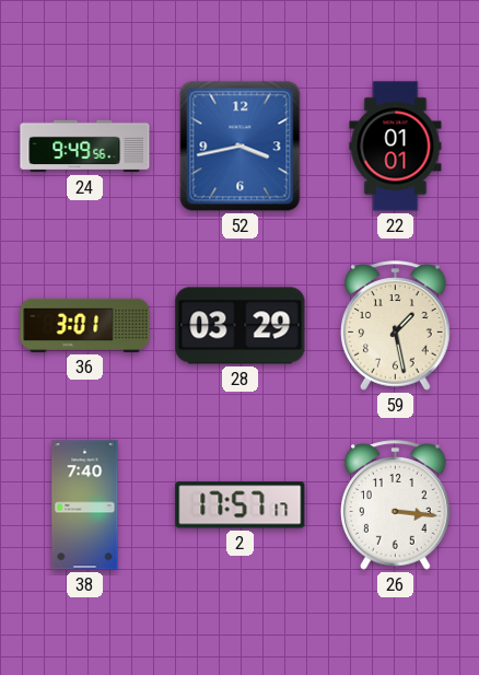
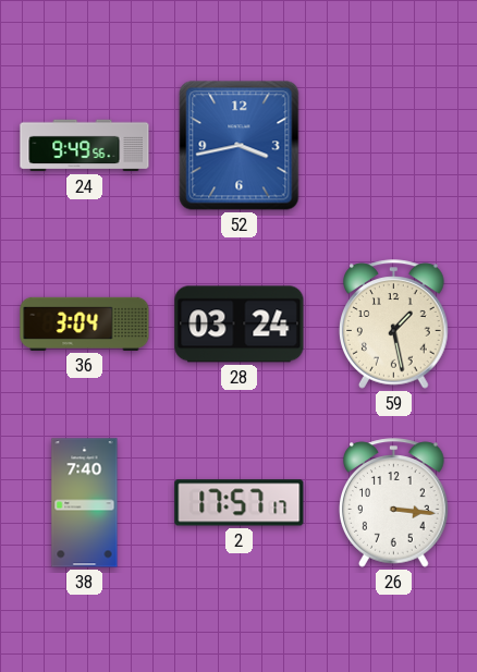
22: 01:01 -> none
36: 3:01 -> 3:04
28: 03:29 -> 03:24
